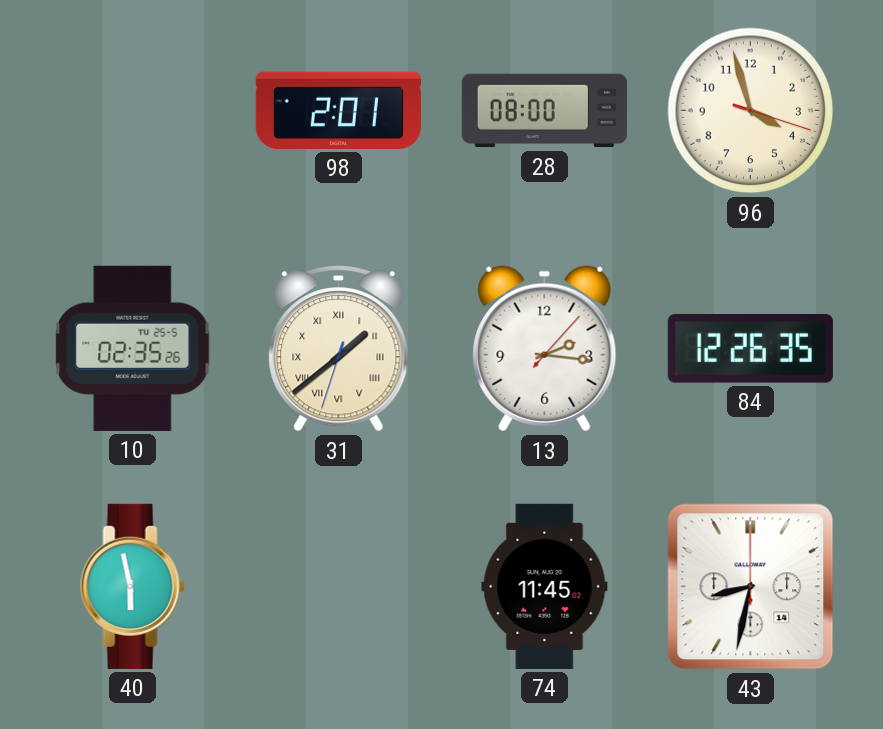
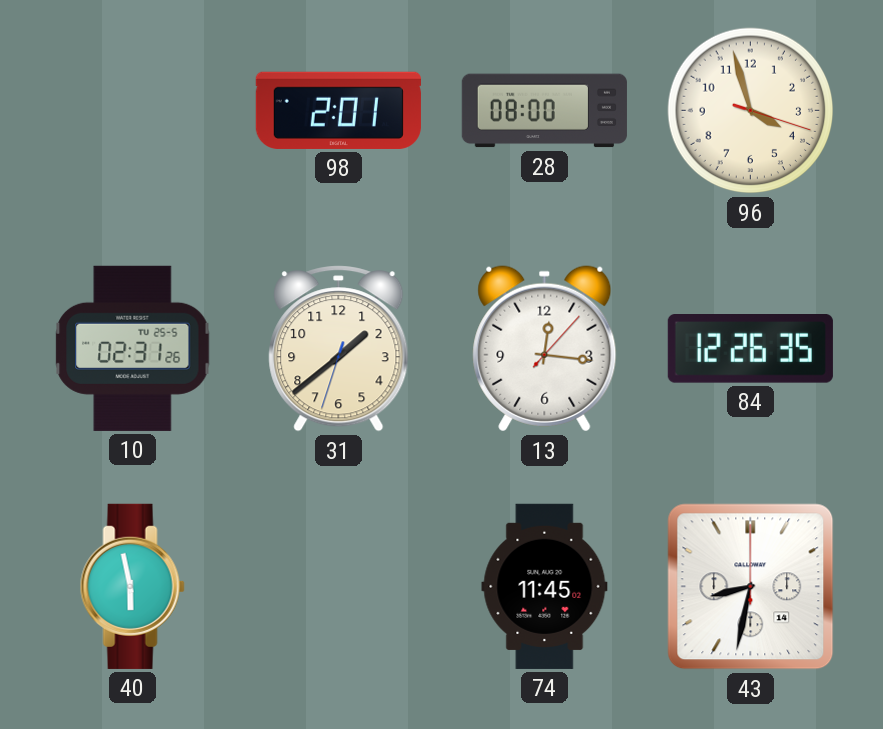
10: 02:35 -> 02:31
31 numerals: Roman -> Arabic
13: 2:16 -> 12:16
